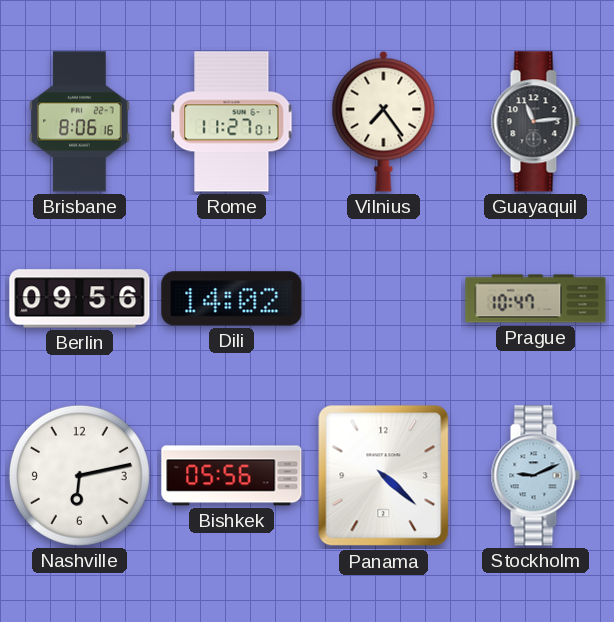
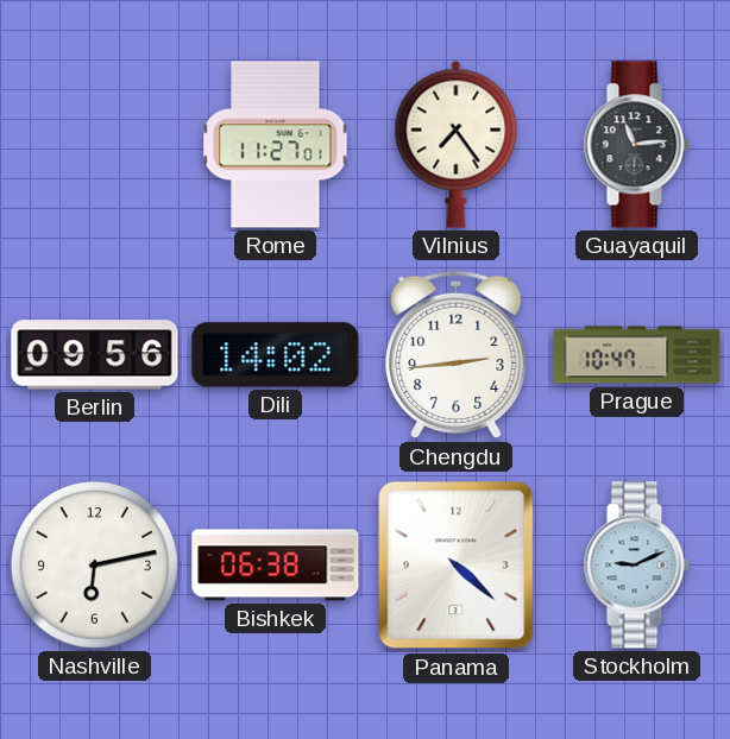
Brisbane: 8:06 -> none
Chengdu: none -> 2:44
Bishkek: 05:56 -> 06:38
